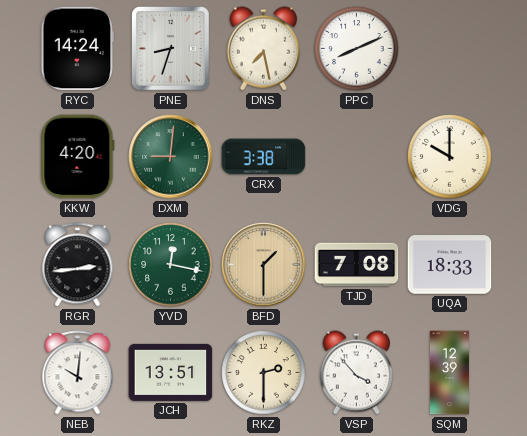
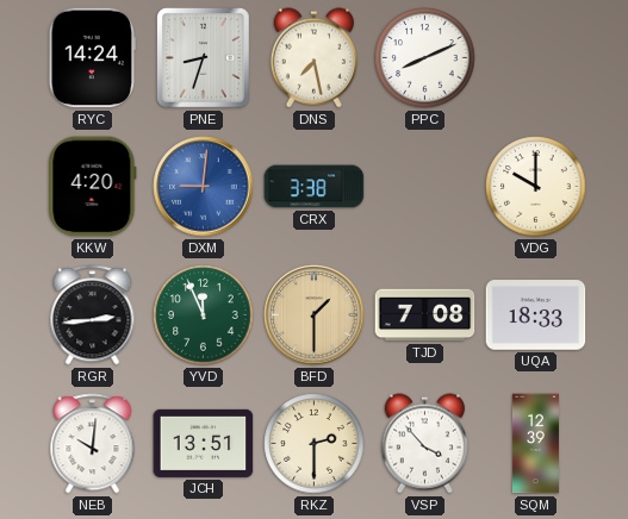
DXM dial: green -> blue
YVD: 12:17 -> 11:56
